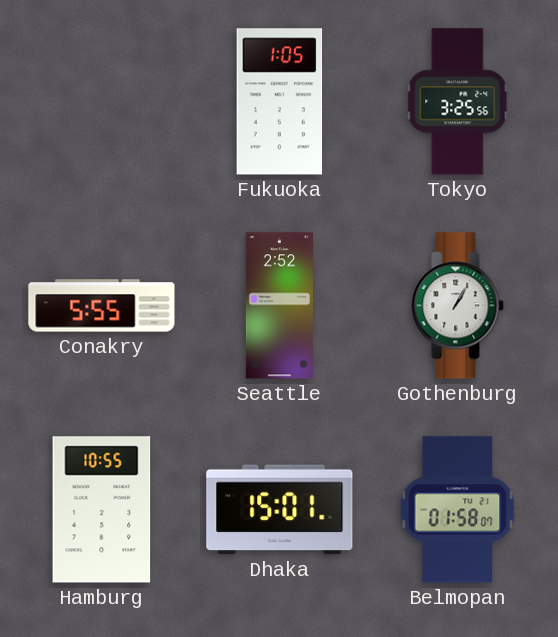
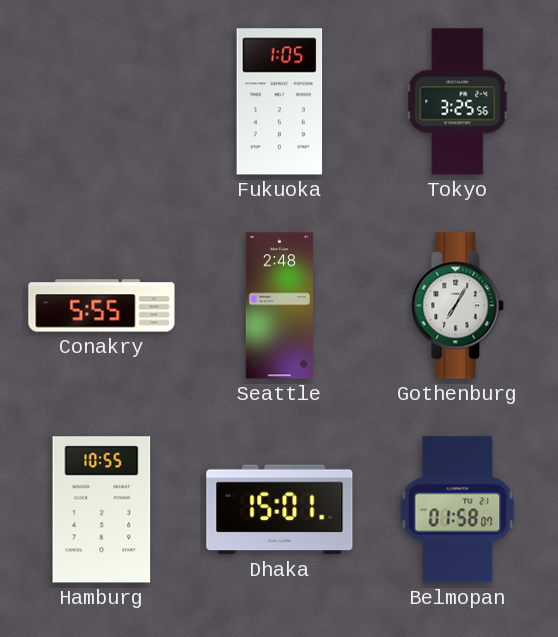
Seattle: 2:52 -> 2:48
Gothenburg: 1:05 -> 7:05
